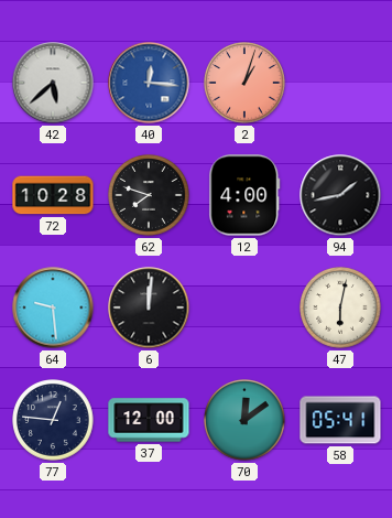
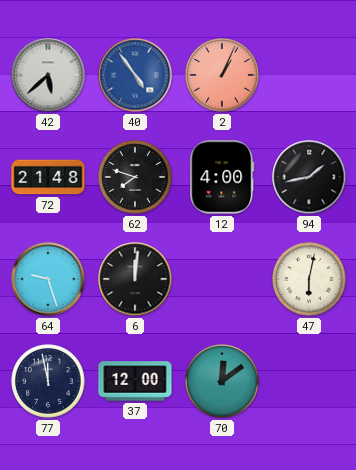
40: 12:16 -> 4:54
2: 1:03 -> 1:04
72: 10:28 -> 21:48
64: 9:29 -> 9:27
77: 12:46 -> 11:58
58: 05:41 -> none
